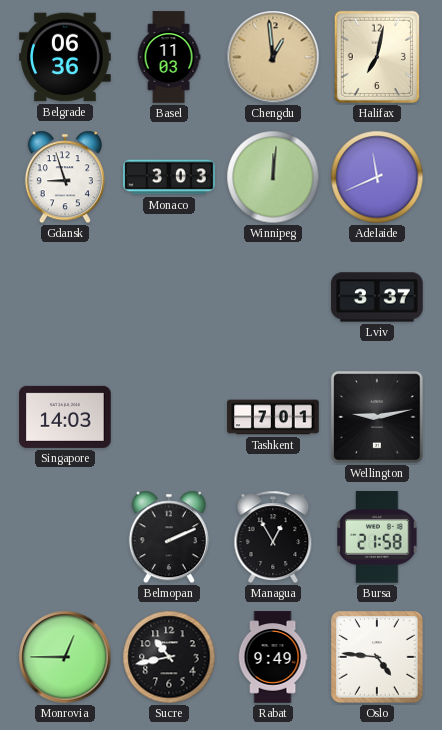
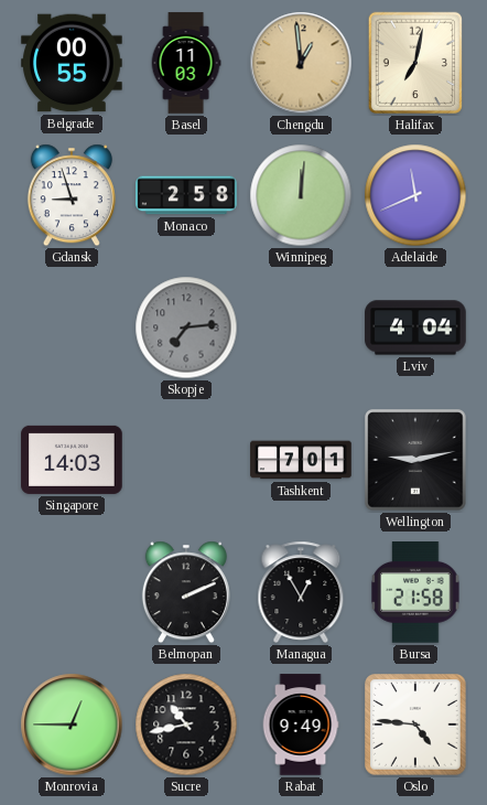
Belgrade: 06:36 -> 00:55
Monaco: 3:03 -> 2:58
Skopje: none -> 7:14
Lviv: 3:37 -> 4:04
